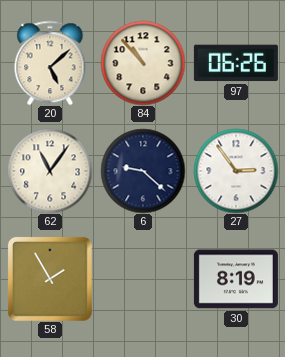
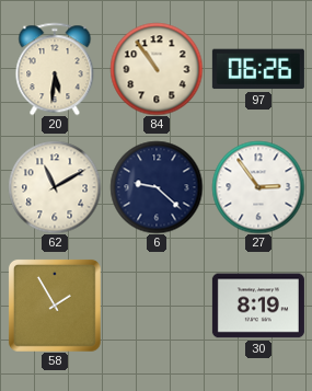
20: 5:08 -> 5:31
84: 10:53 -> 10:54
62: 11:06 -> 11:10
